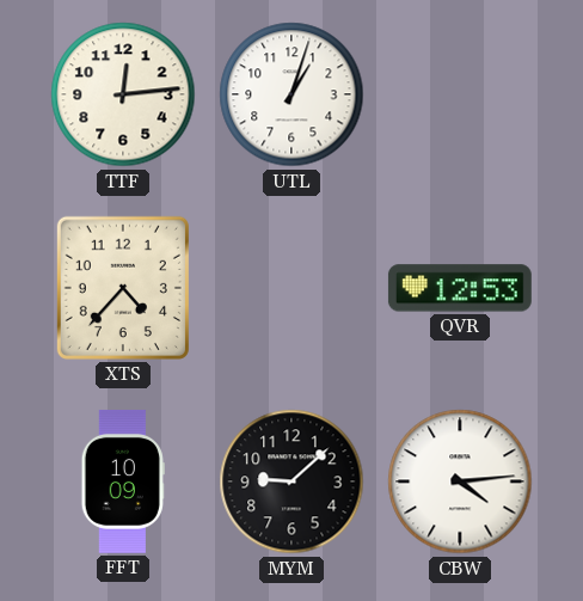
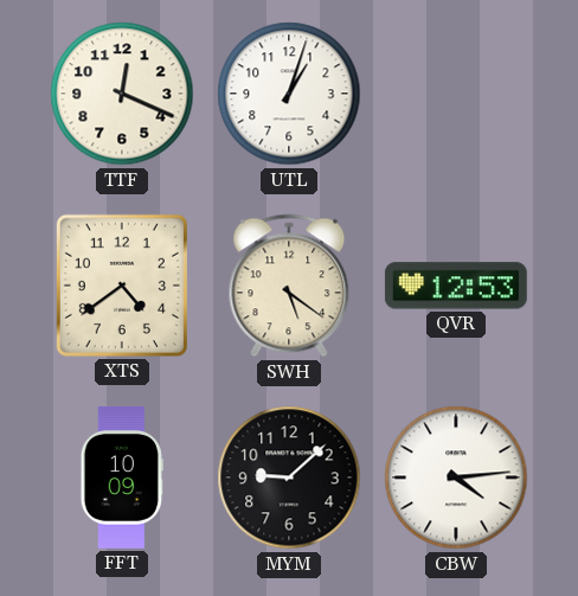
TTF: 12:14 -> 12:19
XTS: 4:37 -> 4:39
SWH: none -> 5:21
